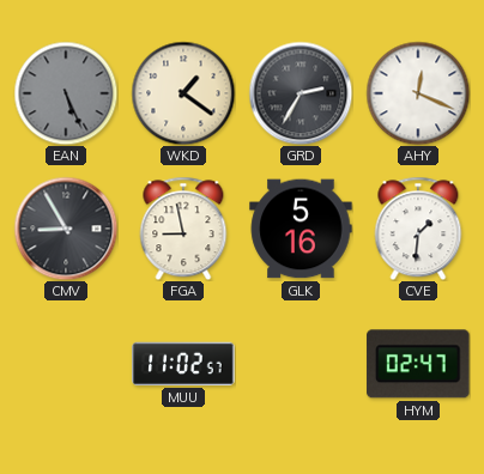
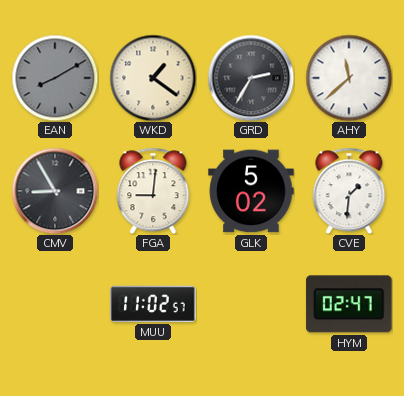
EAN: 5:26 -> 8:10
AHY: 12:19 -> 11:38
FGA: 8:58 -> 9:01
GLK: 5:16 -> 5:02
